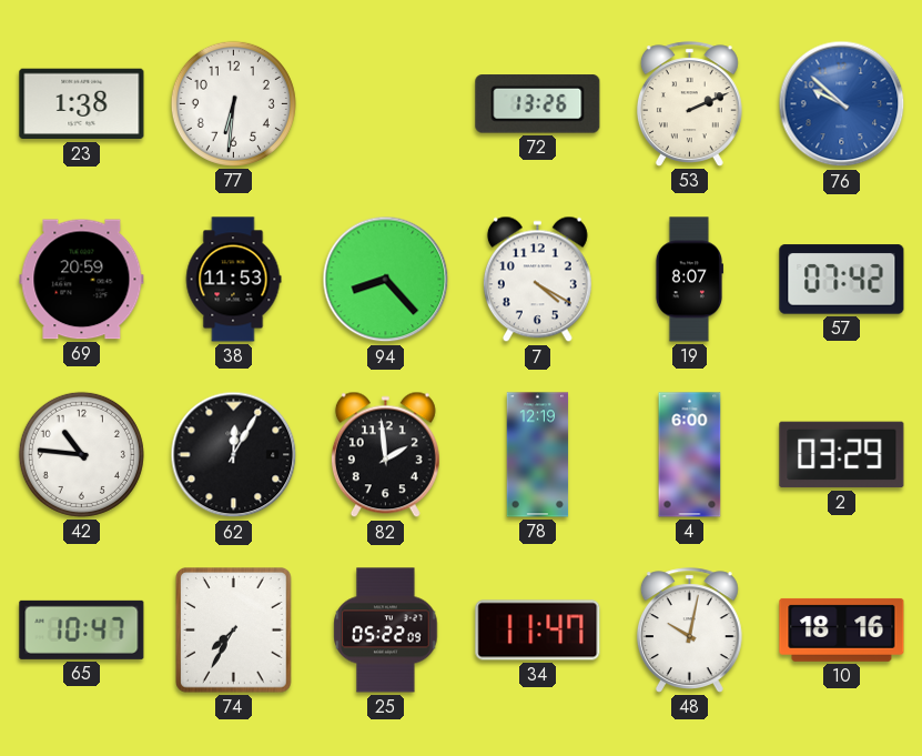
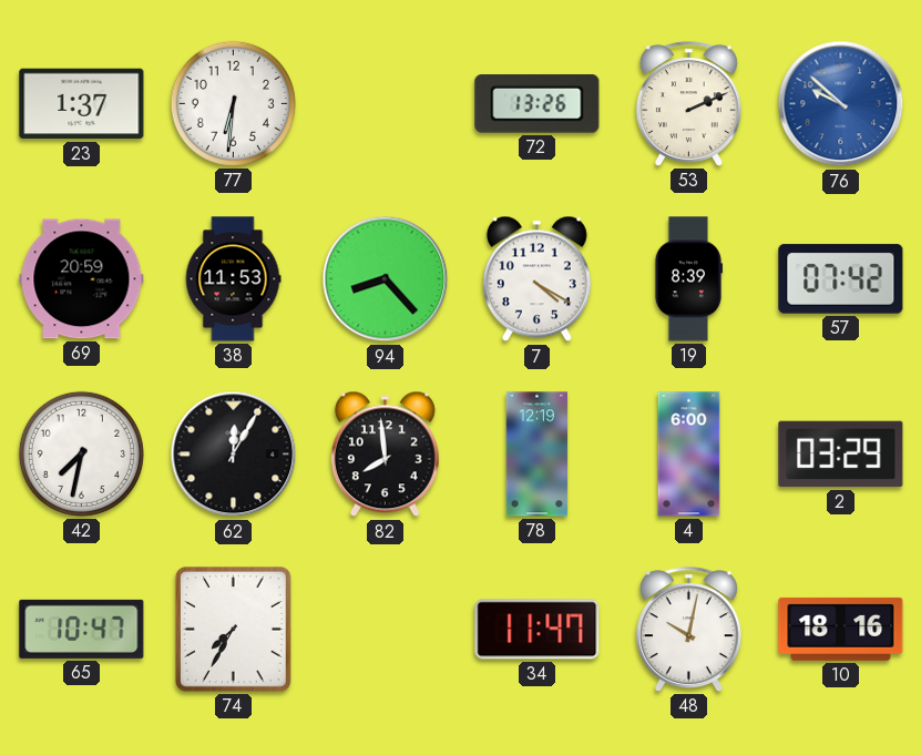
23: 1:38 -> 1:37
19: 8:07 -> 8:39
42: 10:46 -> 7:32
82: 1:59 -> 7:59
25: 05:22 -> none
